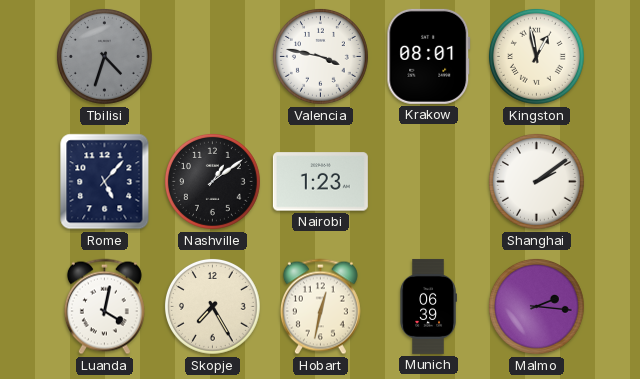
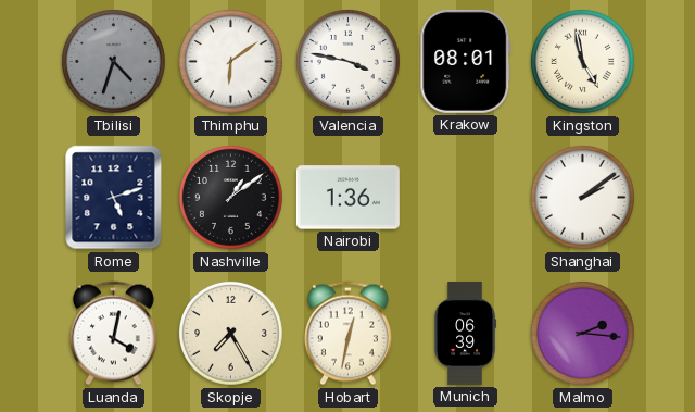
Thimphu: none -> 6:09
Kingston: 12:58 -> 4:58
Rome: 5:07 -> 5:12
Nairobi: 1:23 -> 1:36
